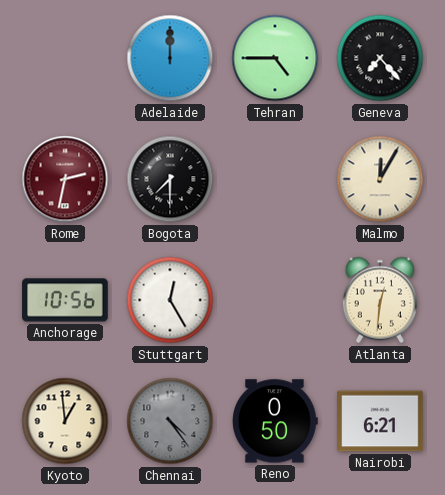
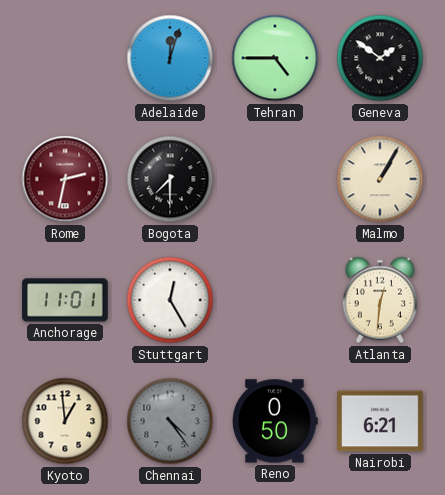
Adelaide: 12:00 -> 12:03
Geneva: 7:23 -> 1:51
Malmo: 12:05 -> 1:05
Anchorage: 10:56 -> 11:01
